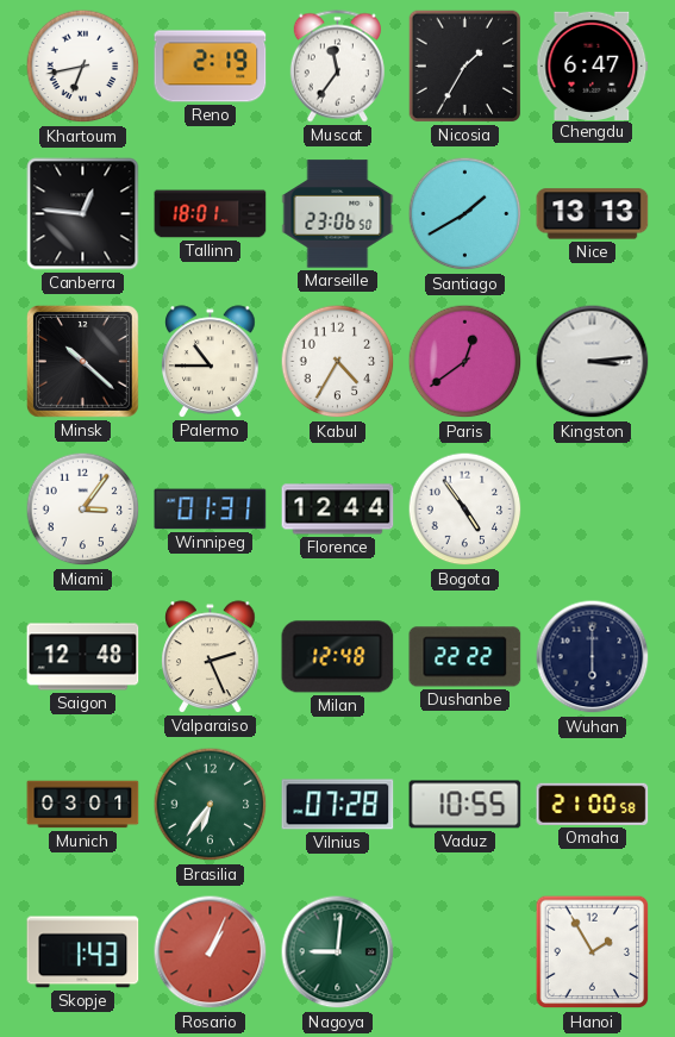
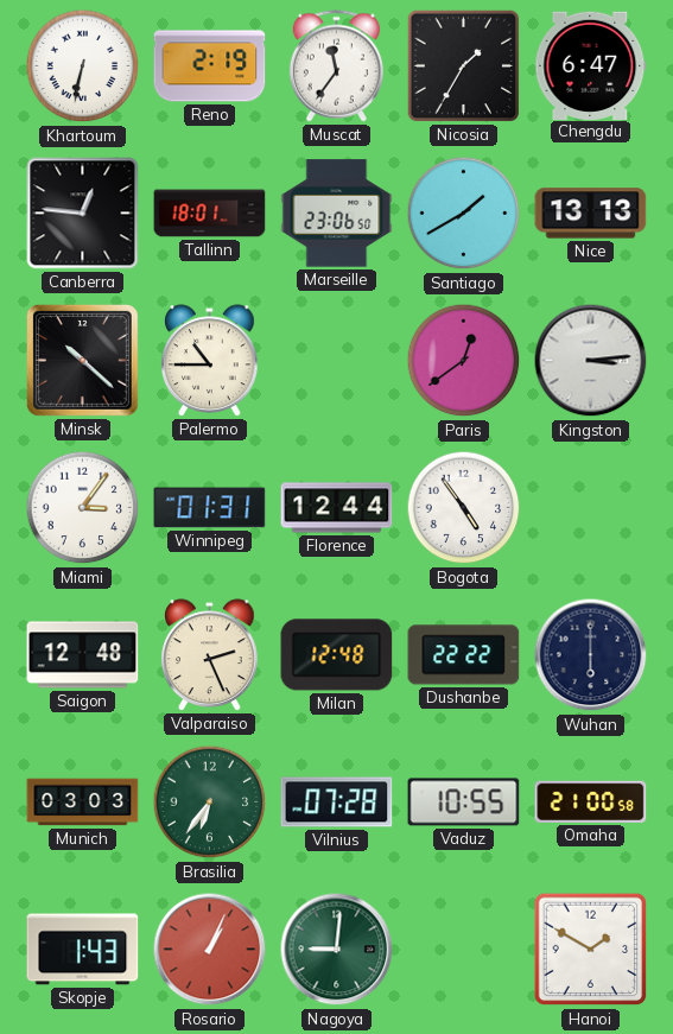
Khartoum: 6:43 -> 6:32
Kabul: 4:35 -> none
Munich: 03:01 -> 03:03
Hanoi: 1:55 -> 1:50
